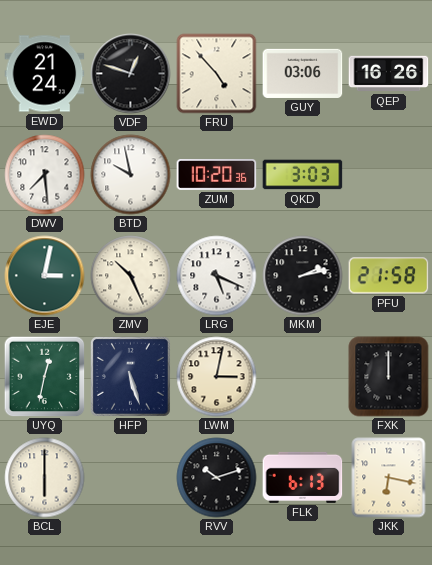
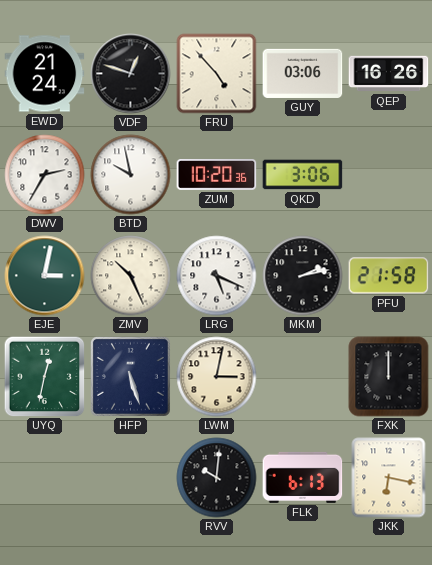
DWV: 7:29 -> 2:35
QKD: 3:03 -> 3:06
BCL: 6:00 -> none
RVV: 10:12 -> 10:01
